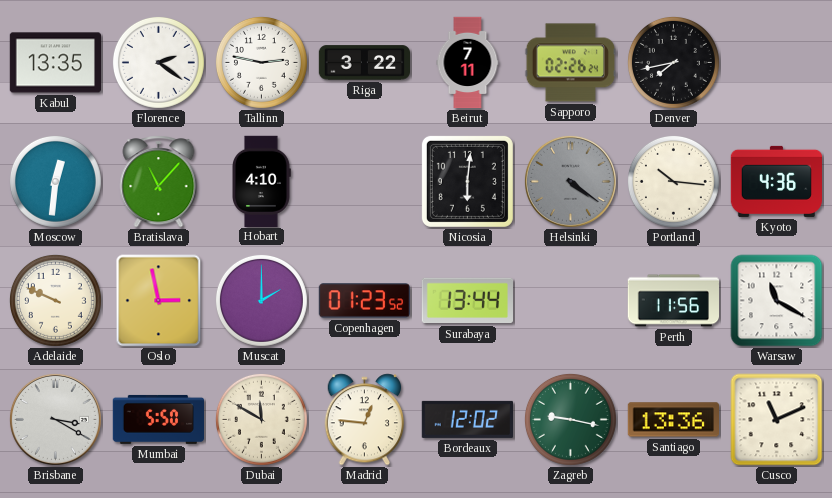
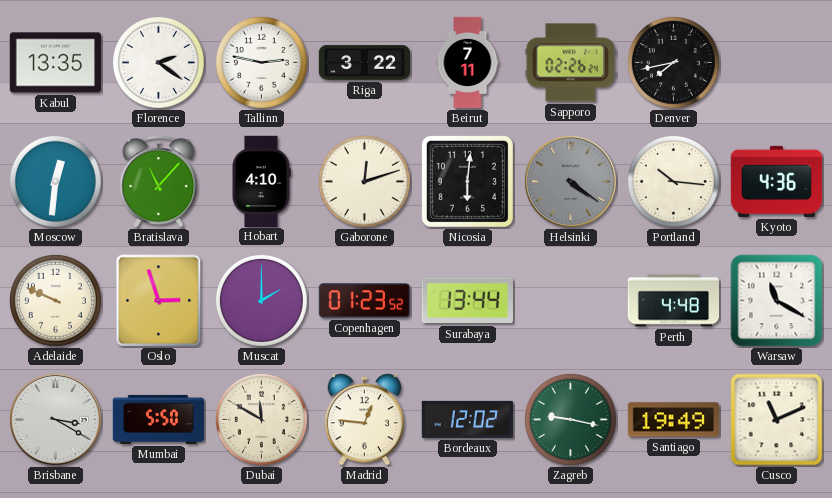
Gaborone: none -> 12:12
Oslo: 2:58 -> 2:57
Perth: 11:56 -> 4:48
Santiago: 13:36 -> 19:49
